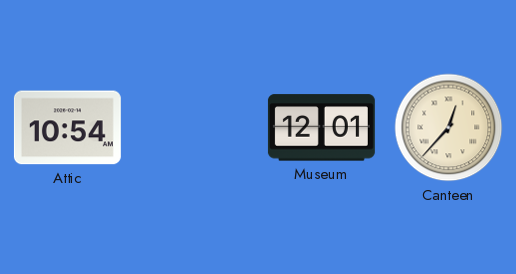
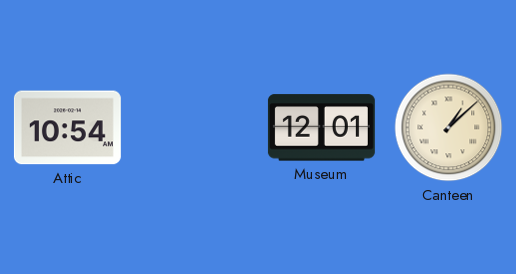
Canteen: 12:37 -> 1:08
